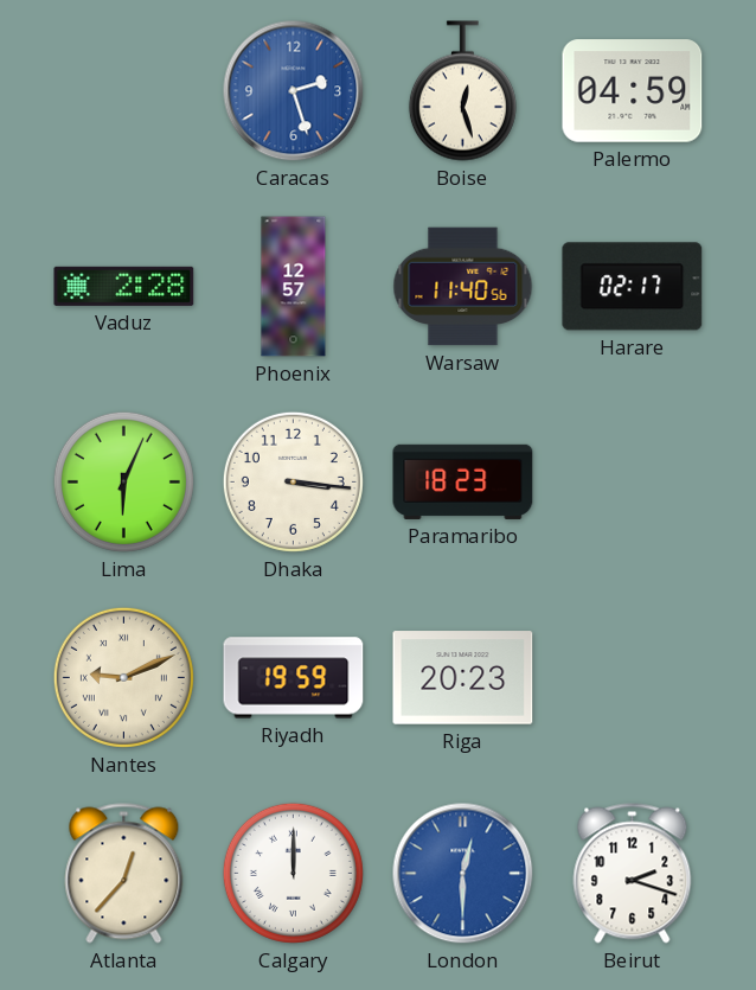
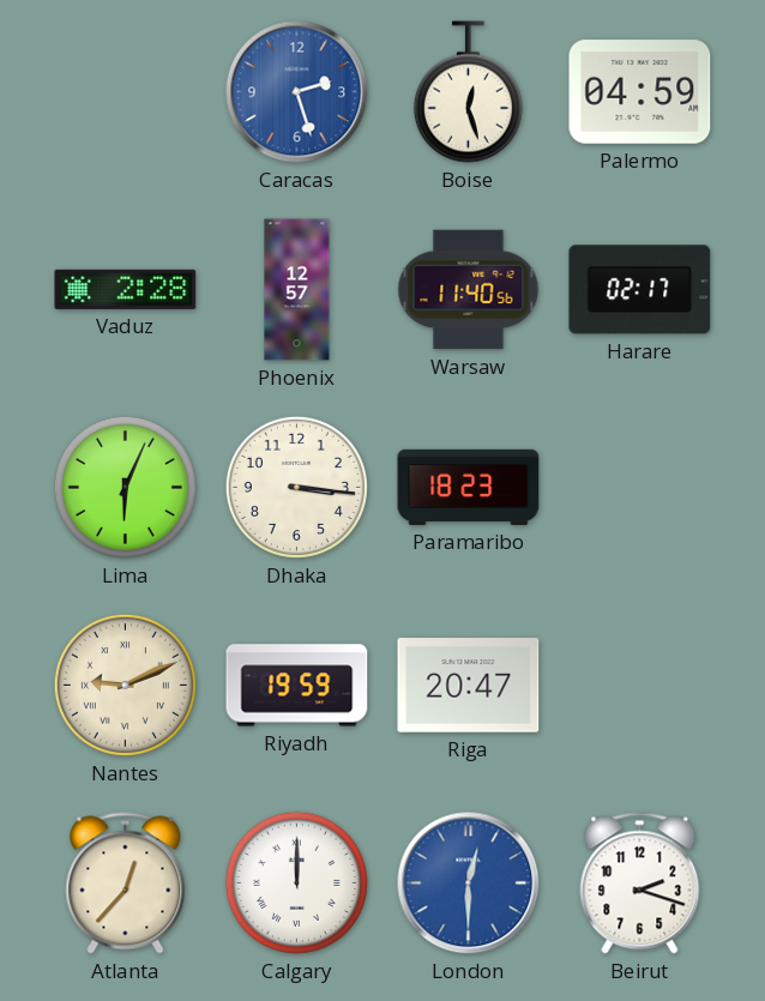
Riga: 20:23 -> 20:47
